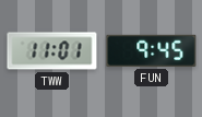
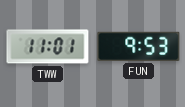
FUN: 9:45 -> 9:53
